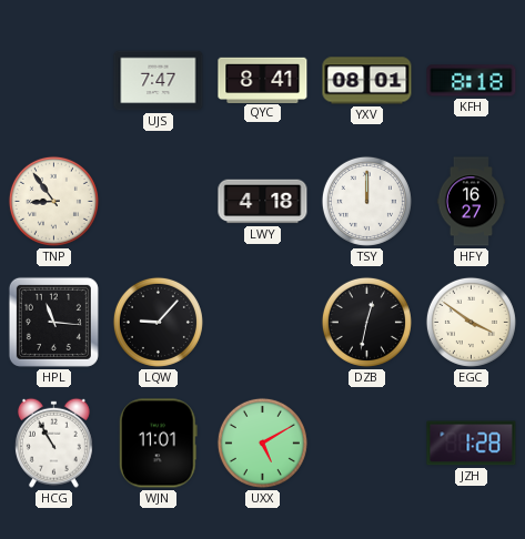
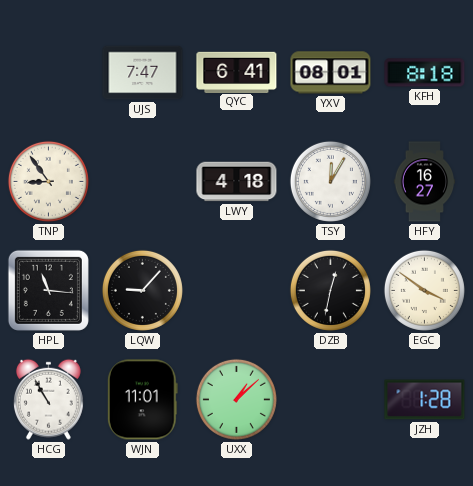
QYC: 8:41 -> 6:41
TSY: 12:00 -> 12:05
UXX: 5:10 -> 1:08
